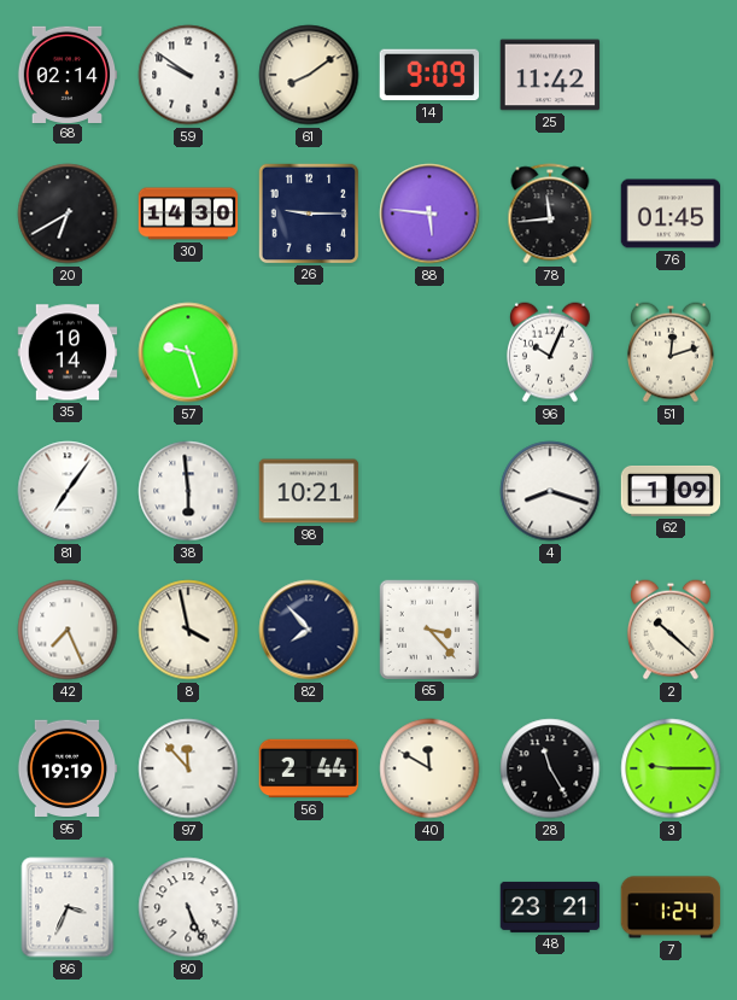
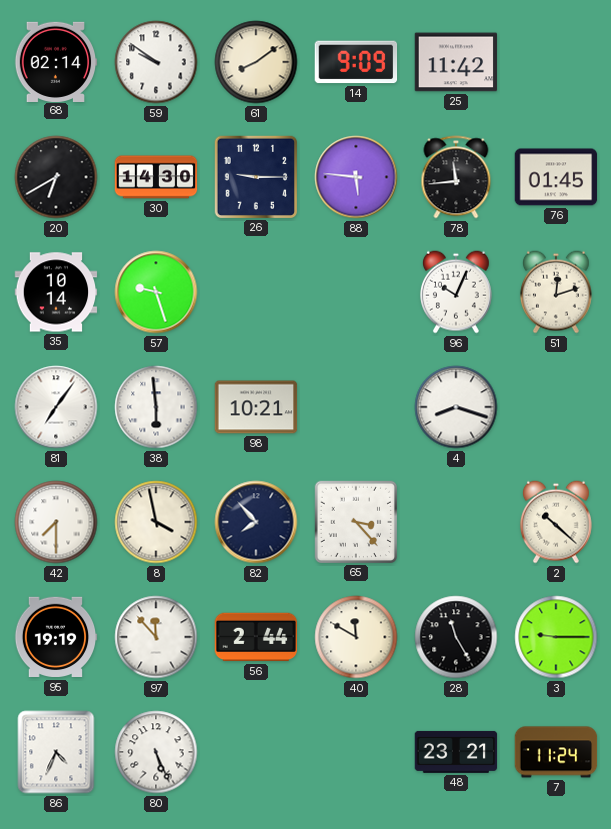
62: 1:09 -> none
42: 7:26 -> 7:30
86: 3:34 -> 4:34
7: 1:24 -> 11:24
